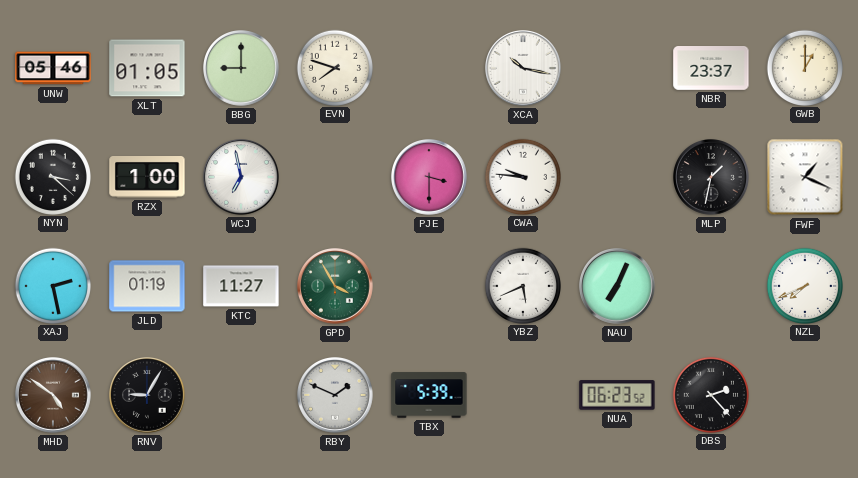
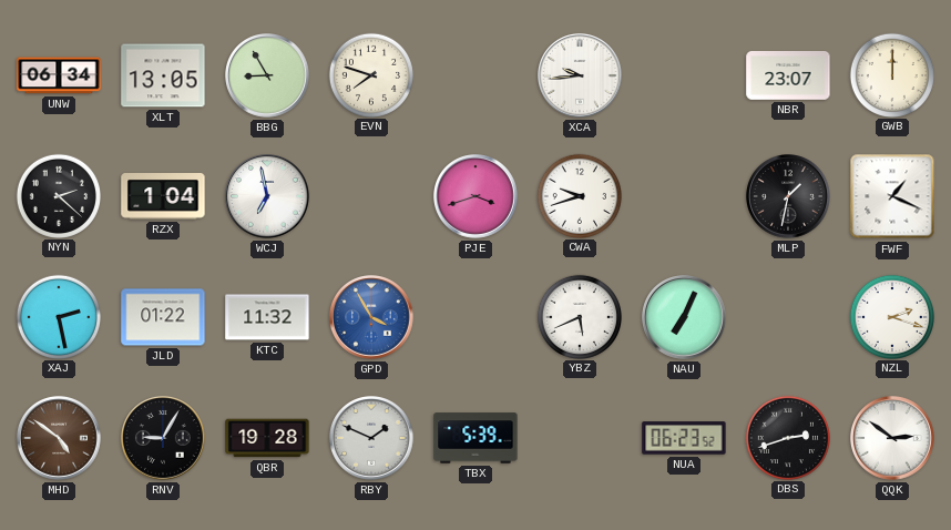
UNW: 05:46 -> 06:34
XLT: 01:05 -> 13:05
BBG: 9:00 -> 8:55
XCA: 10:17 -> 9:44
NBR: 23:37 -> 23:07
GWB: 1:00 -> 12:00
NYN: 3:22 -> 2:22
RZX: 1:00 -> 1:04
PJE: 3:30 -> 3:42
CWA: 9:46 -> 9:42
JLD: 01:19 -> 01:22
KTC: 11:27 -> 11:32
GPD dial: green -> blue
NZL: 7:41 -> 2:18
QBR: none -> 19:28
DBS: 2:23 -> 2:42
QQK: none -> 2:51
